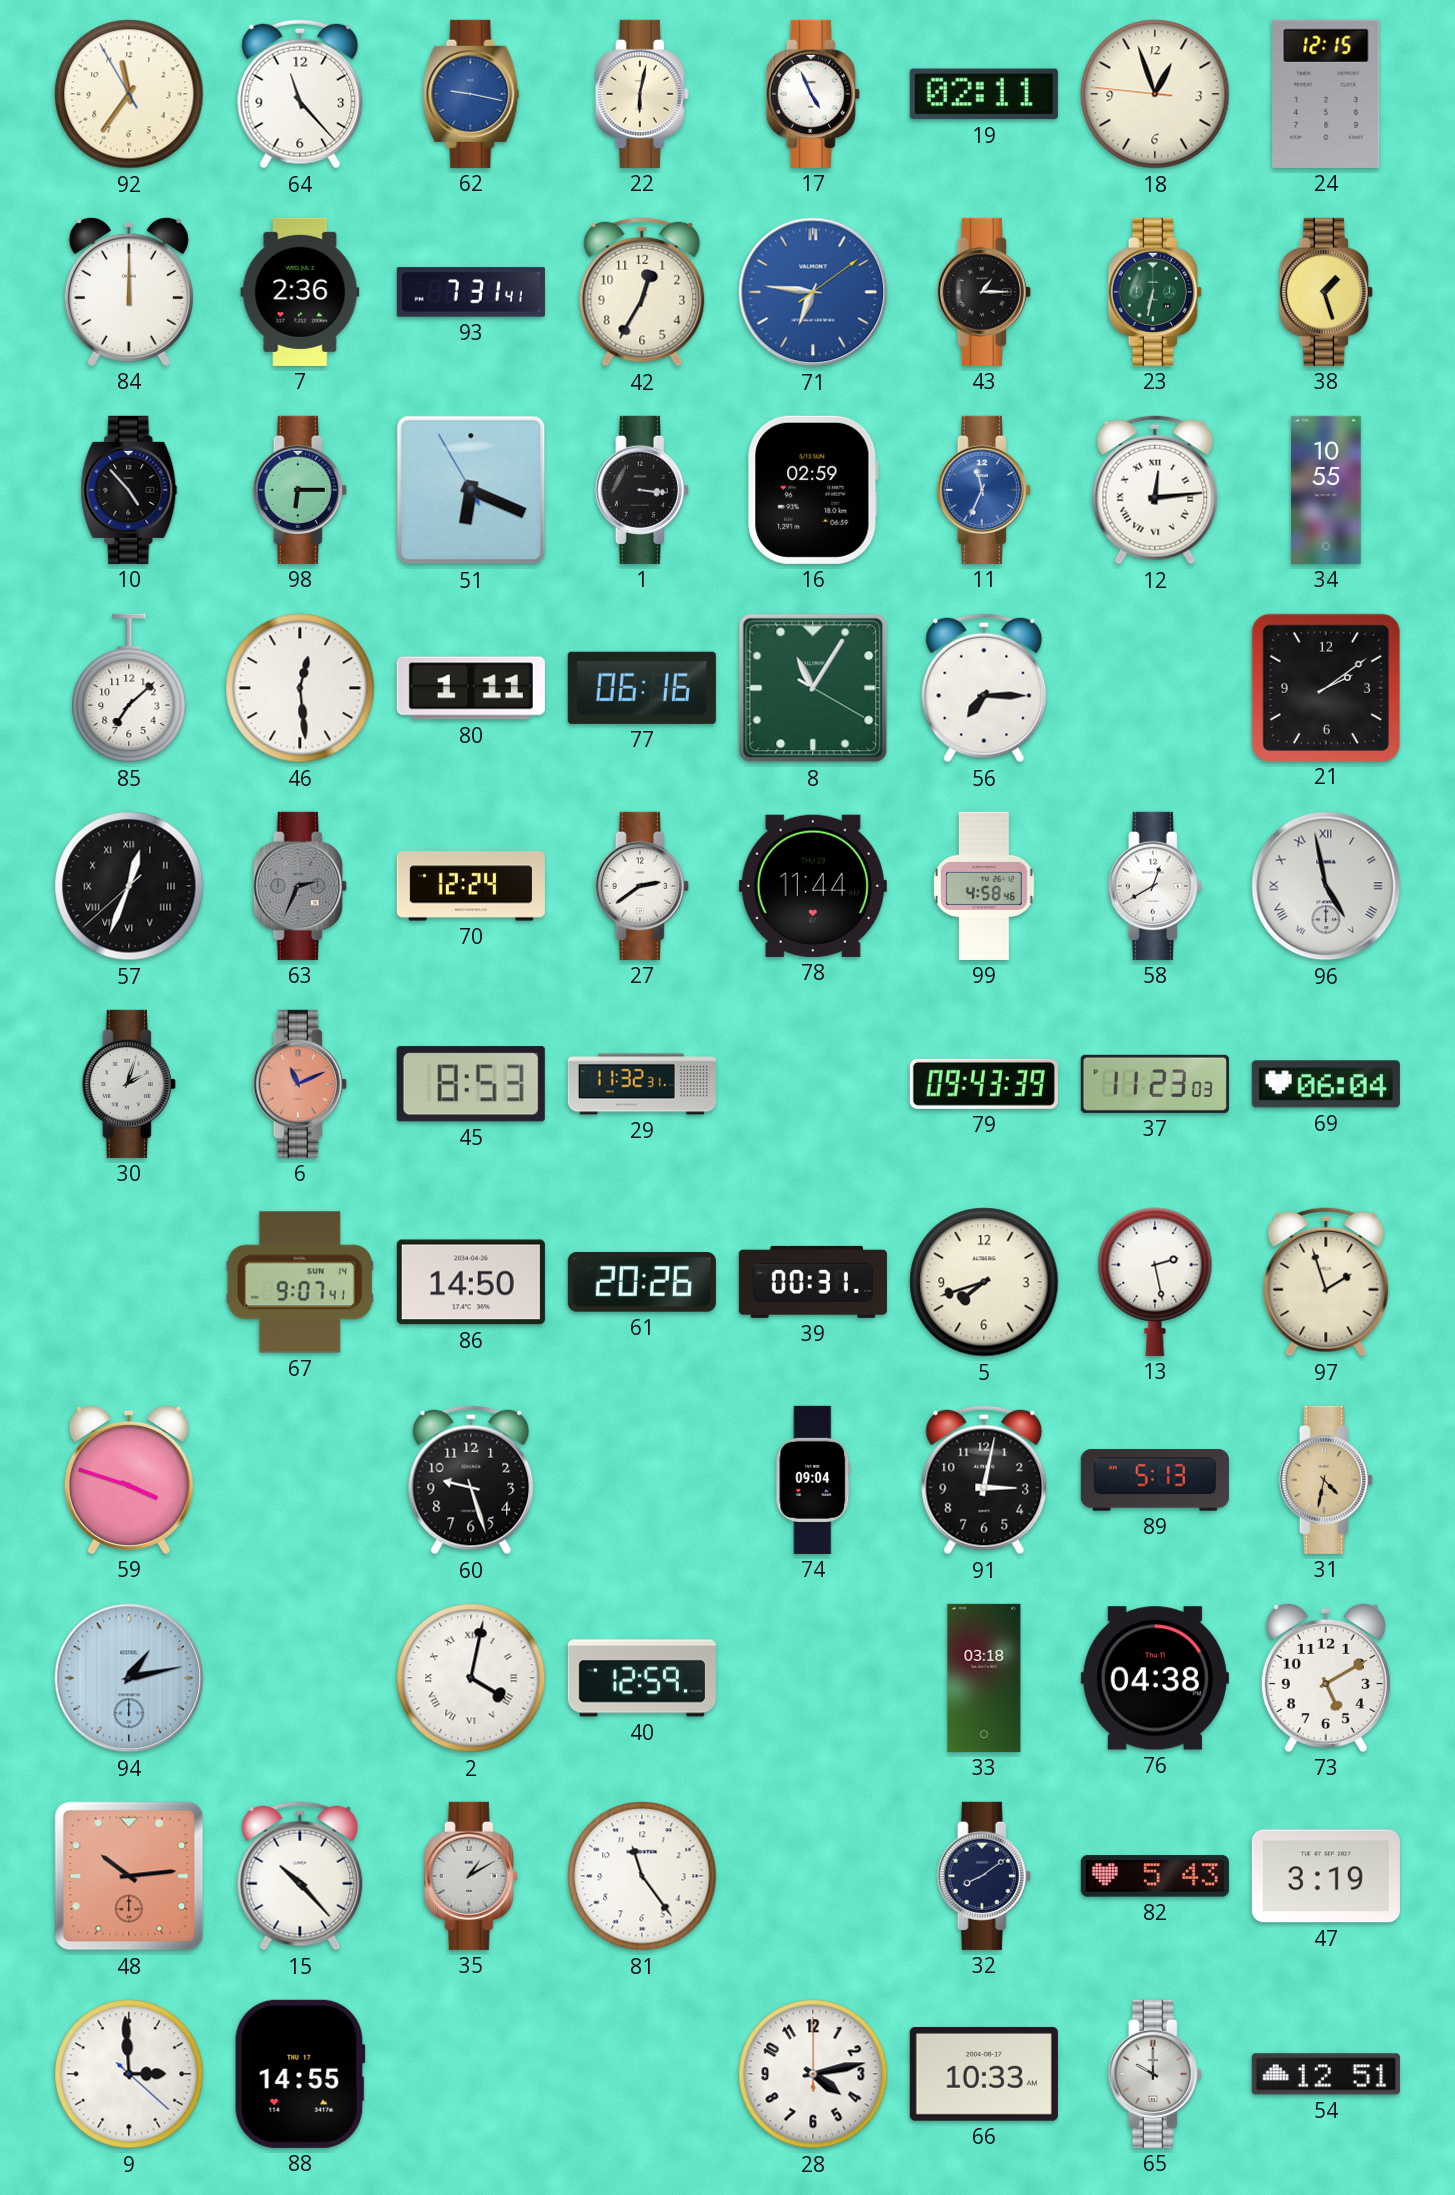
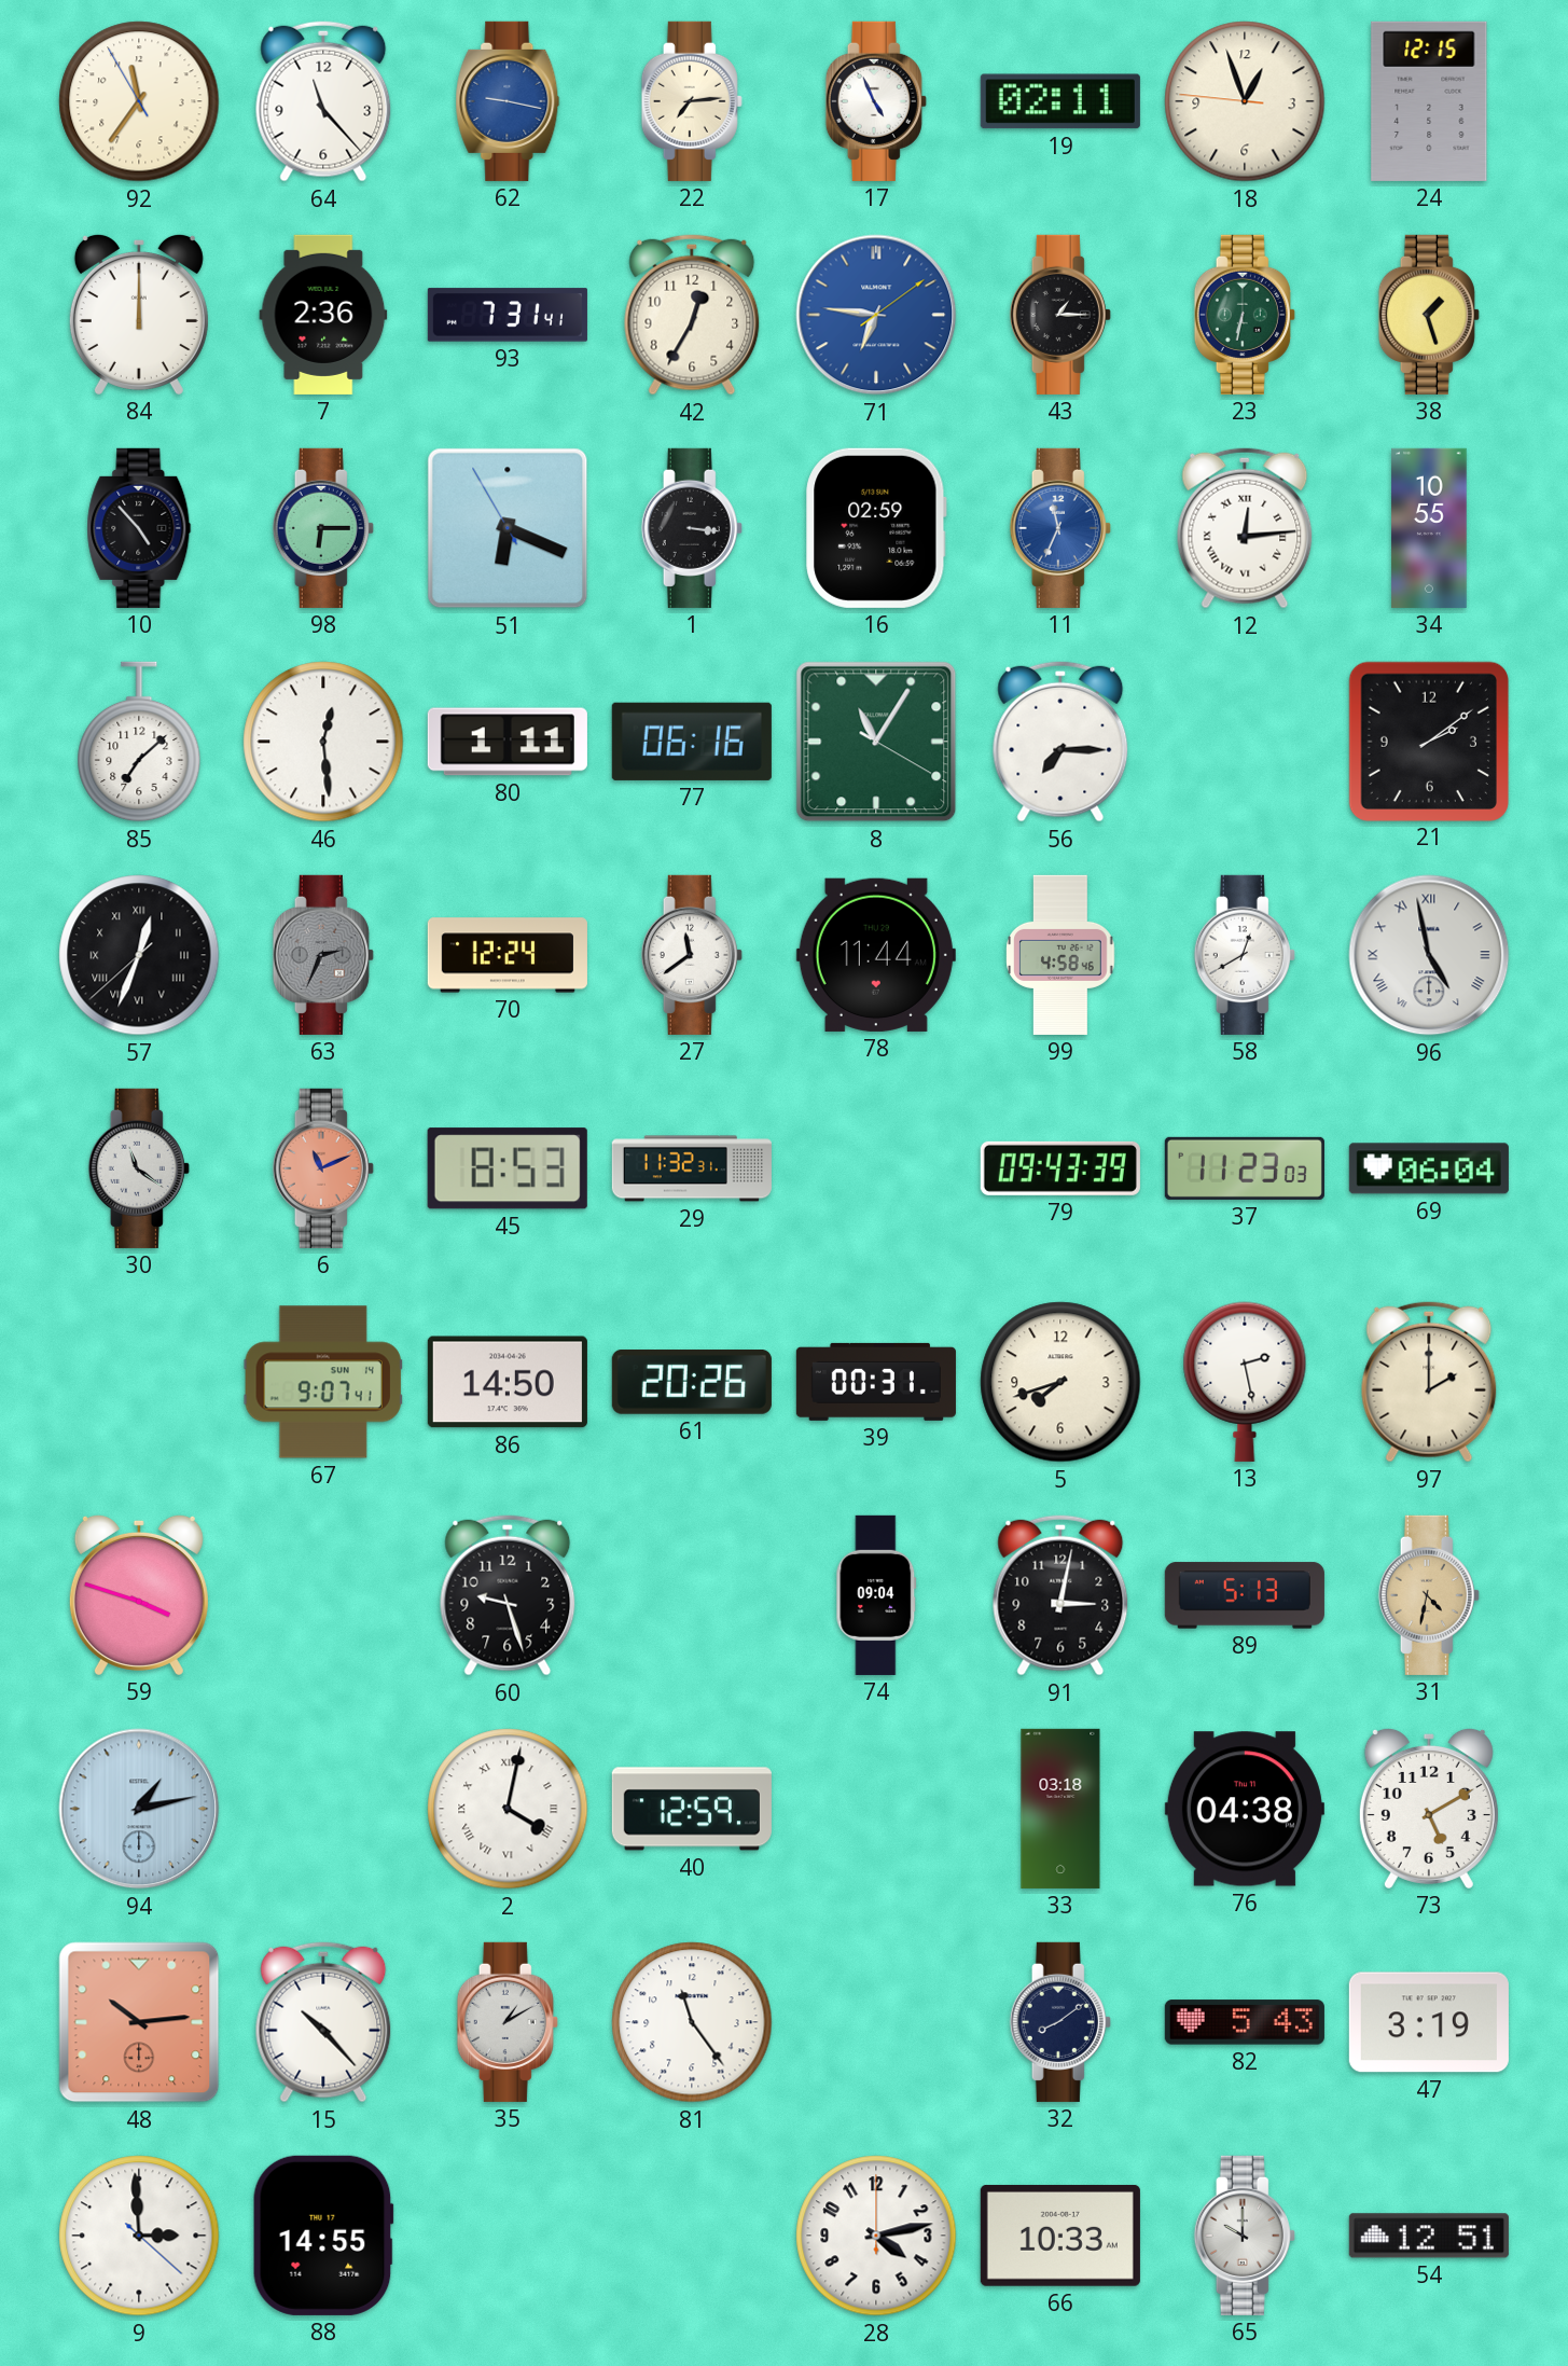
22: 6:02 -> 7:14
27: 2:39 -> 11:39
30: 2:03 -> 11:21
97: 1:57 -> 2:00
